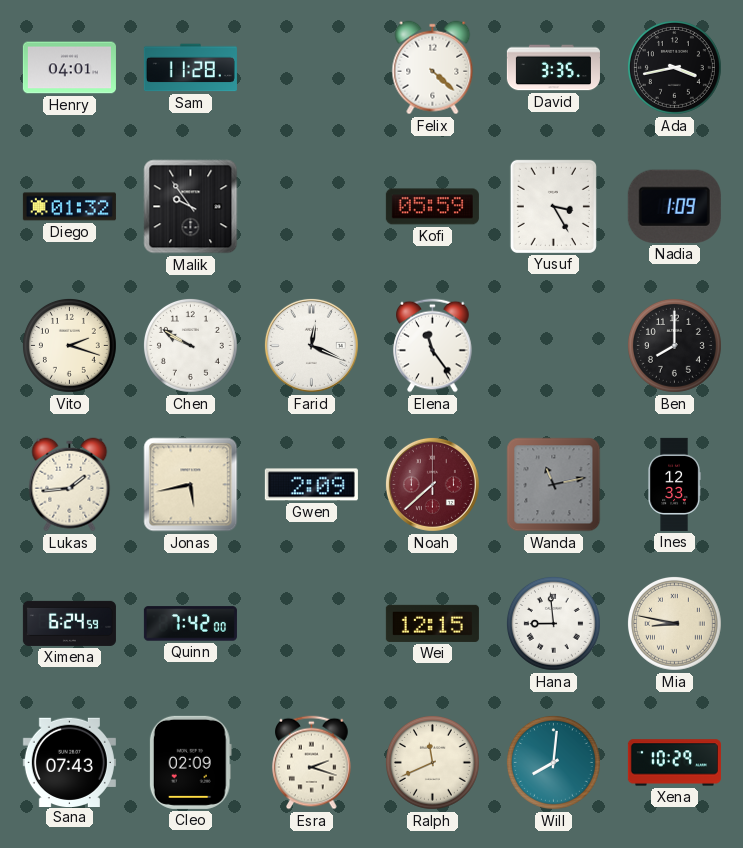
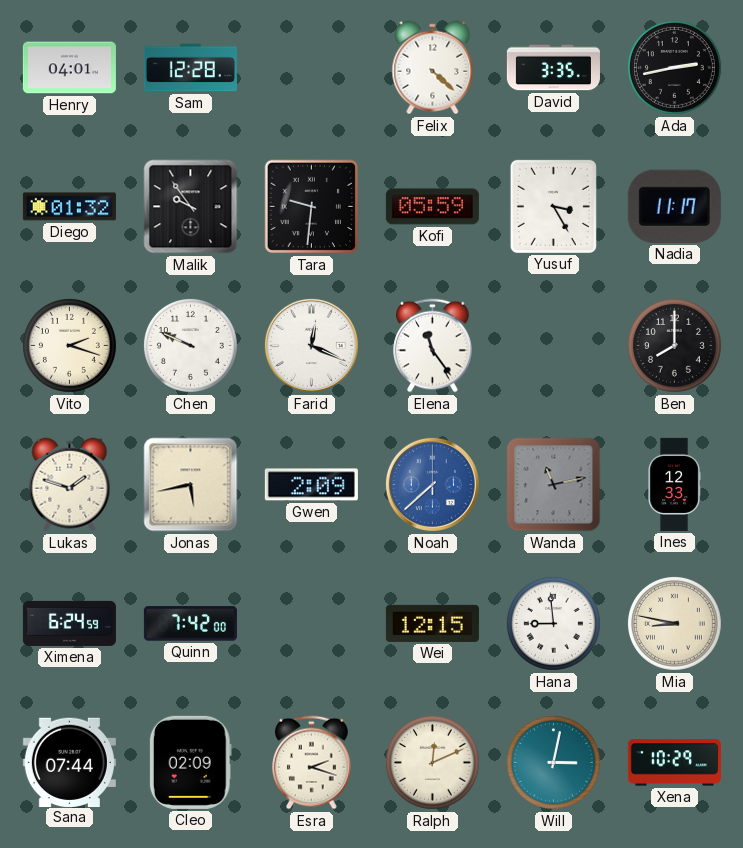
Sam: 11:28 -> 12:28
Ada: 3:43 -> 2:43
Tara: none -> 9:31
Nadia: 1:09 -> 11:17
Chen: 9:50 -> 9:49
Lukas: 1:44 -> 1:48
Noah dial: burgundy -> blue
Sana: 07:43 -> 07:44
Ralph: 11:41 -> 12:11
Will: 8:01 -> 3:02
